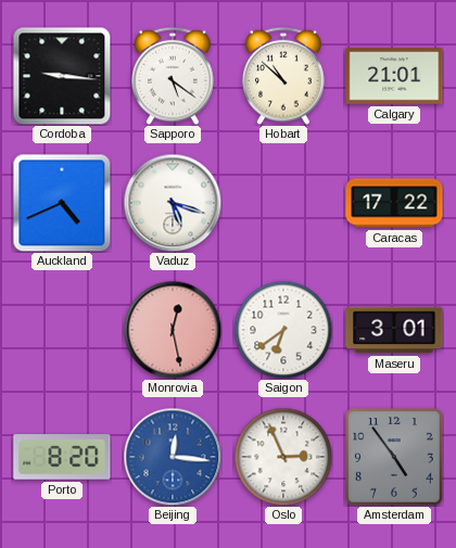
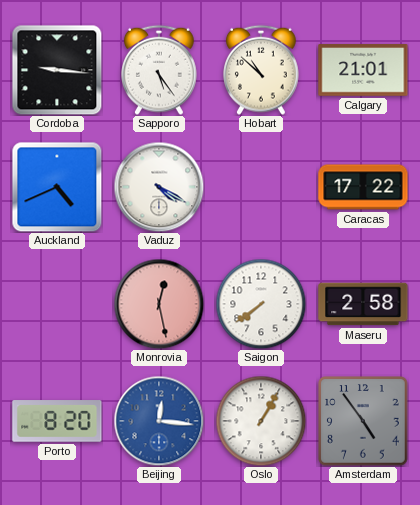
Sapporo: 5:21 -> 5:24
Vaduz: 5:18 -> 4:20
Saigon: 6:39 -> 7:39
Maseru: 3:01 -> 2:58
Oslo: 2:56 -> 1:05
